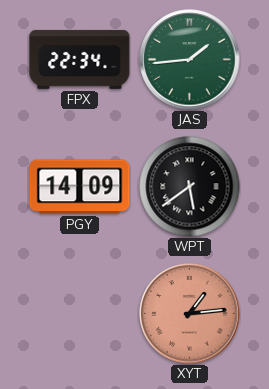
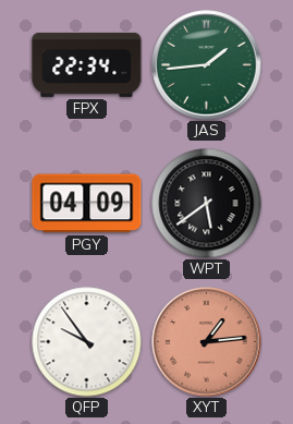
PGY: 14:09 -> 04:09
QFP: none -> 9:54
